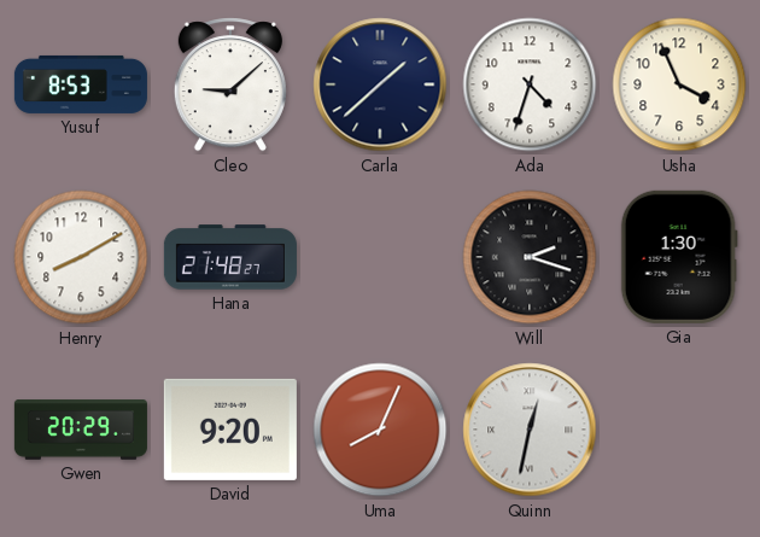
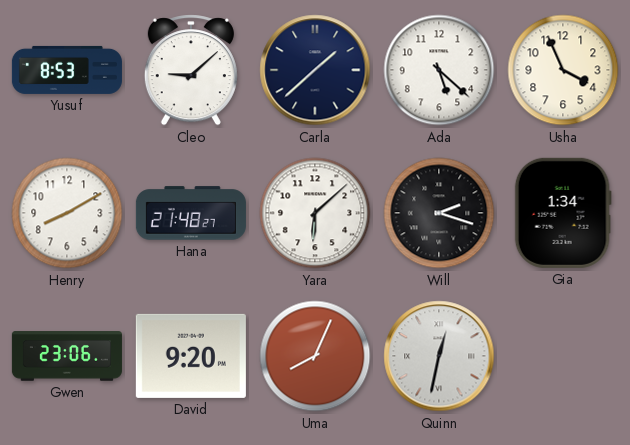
Ada: 4:33 -> 5:22
Yara: none -> 6:08
Gia: 1:30 -> 1:34
Gwen: 20:29 -> 23:06
